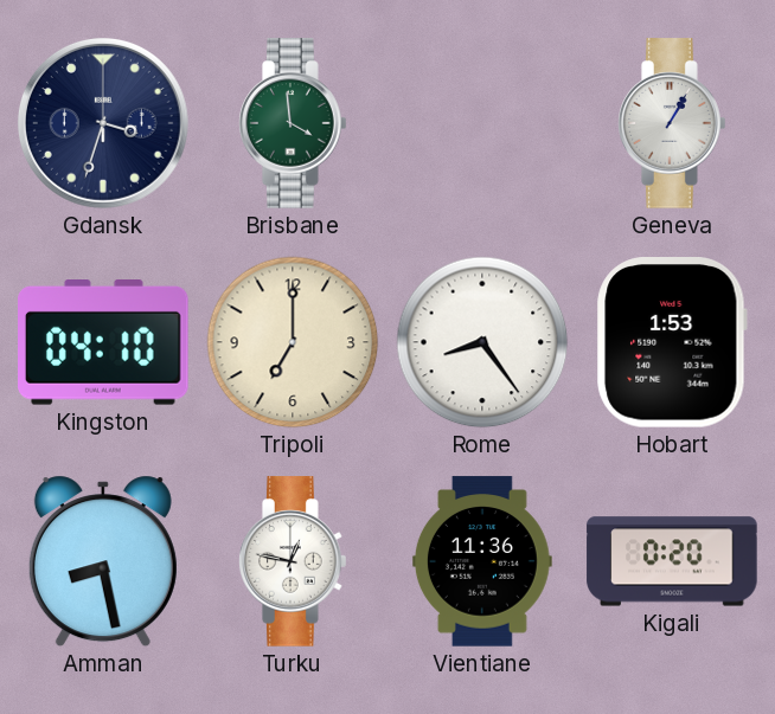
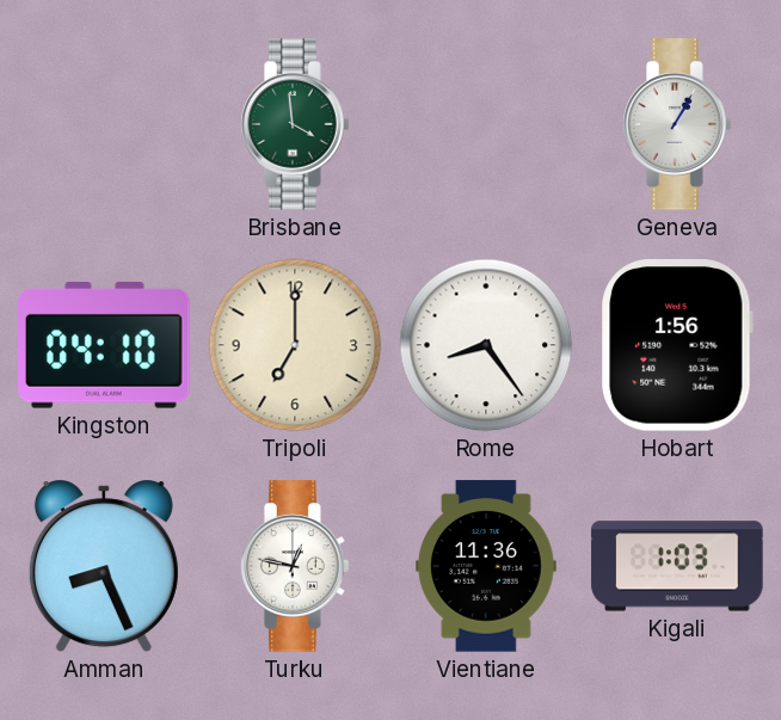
Gdansk: 3:33 -> none
Hobart: 1:53 -> 1:56
Amman: 8:28 -> 8:26
Kigali: 0:20 -> 1:03
